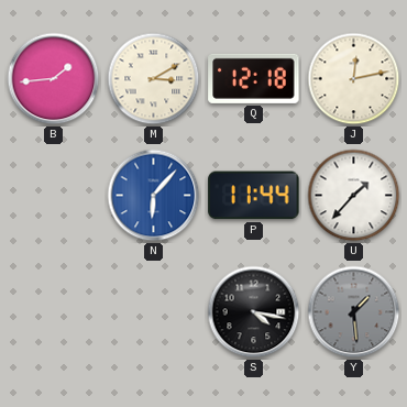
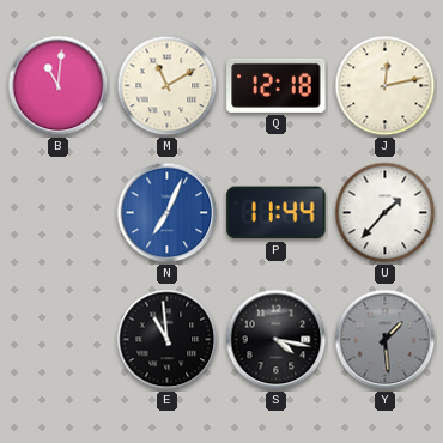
B: 1:44 -> 11:01
M: 3:10 -> 11:10
N: 6:07 -> 7:04
E: none -> 10:59
